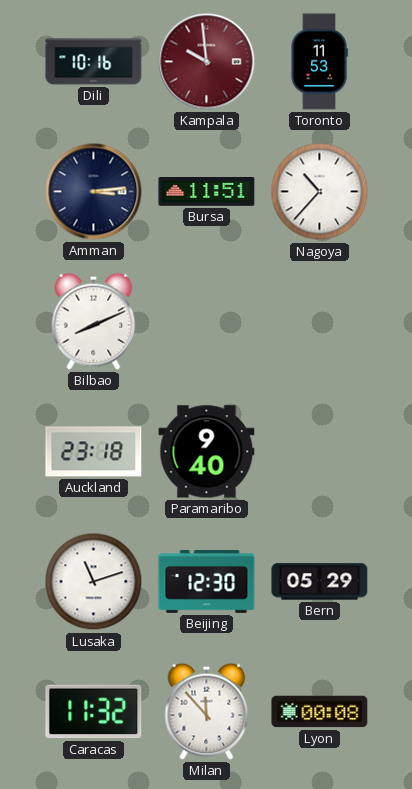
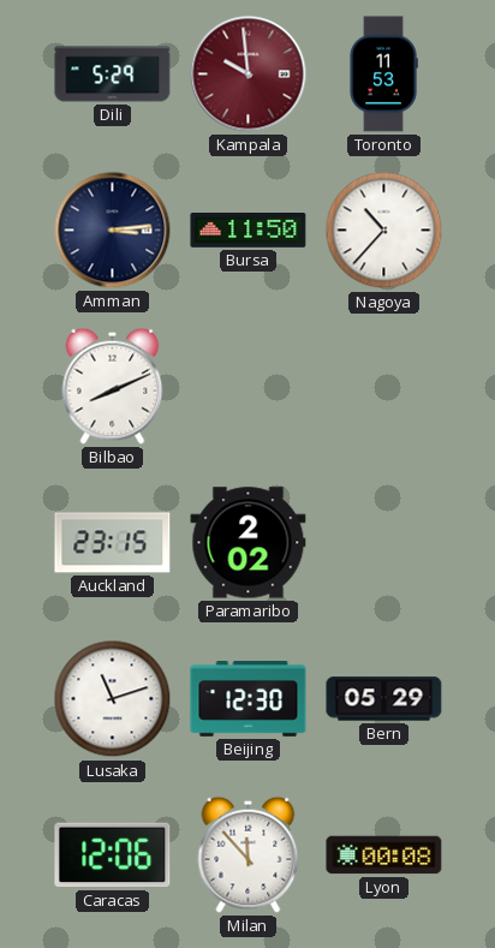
Dili: 10:16 -> 5:29
Bursa: 11:51 -> 11:50
Auckland: 23:18 -> 23:15
Paramaribo: 9:40 -> 2:02
Caracas: 11:32 -> 12:06
